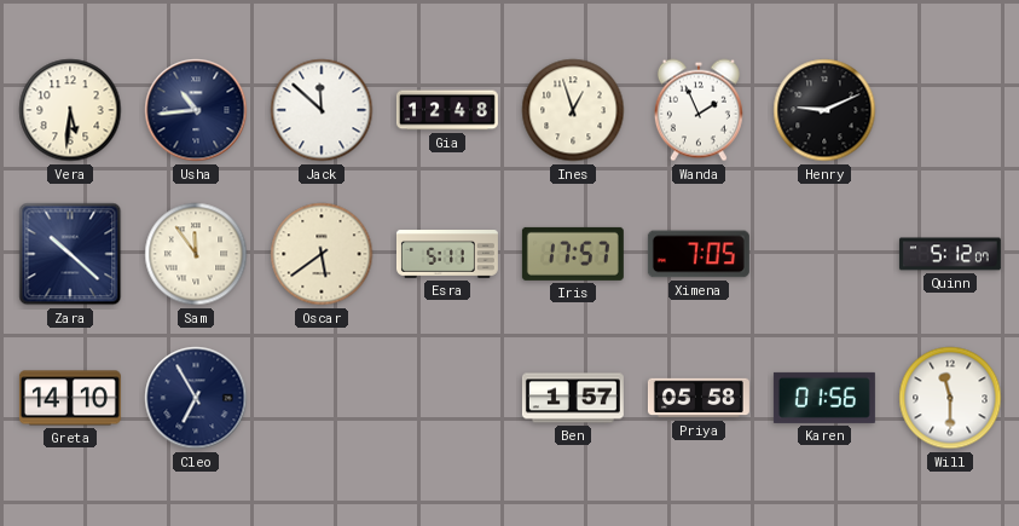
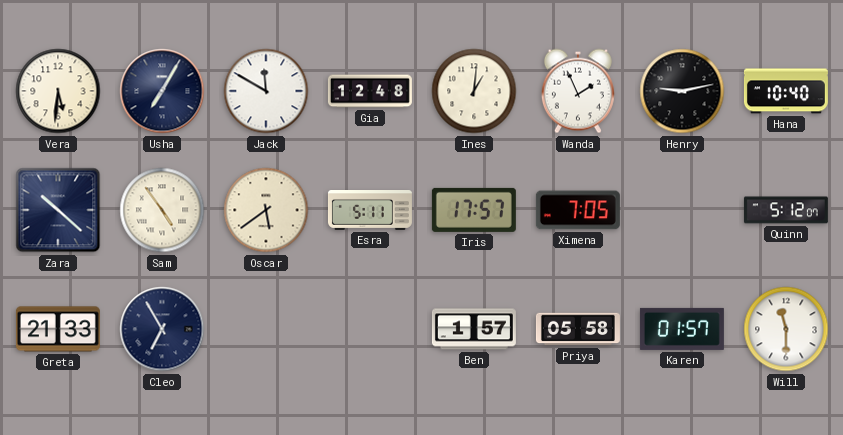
Usha: 10:44 -> 7:05
Jack: 11:52 -> 11:50
Ines: 12:57 -> 1:01
Henry: 9:11 -> 9:13
Hana: none -> 10:40
Sam: 11:54 -> 4:54
Greta: 14:10 -> 21:33
Karen: 01:56 -> 01:57
